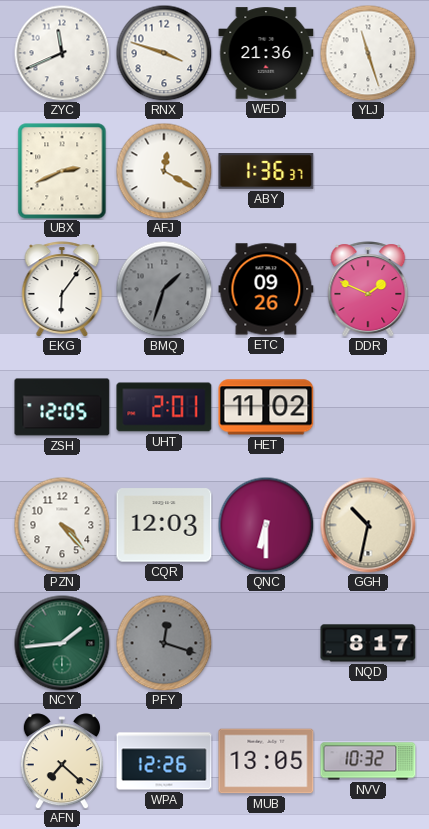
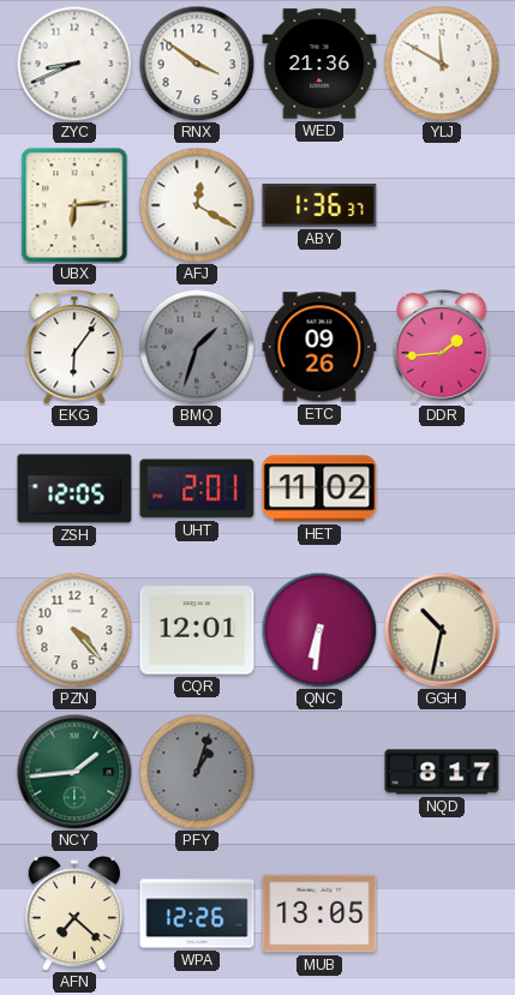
ZYC: 11:41 -> 8:41
RNX: 3:48 -> 3:51
YLJ: 11:27 -> 11:50
UBX: 2:41 -> 6:14
DDR: 1:49 -> 1:44
CQR: 12:03 -> 12:01
QNC: 6:30 -> 6:31
PFY: 12:18 -> 1:03
NVV: 10:32 -> none
